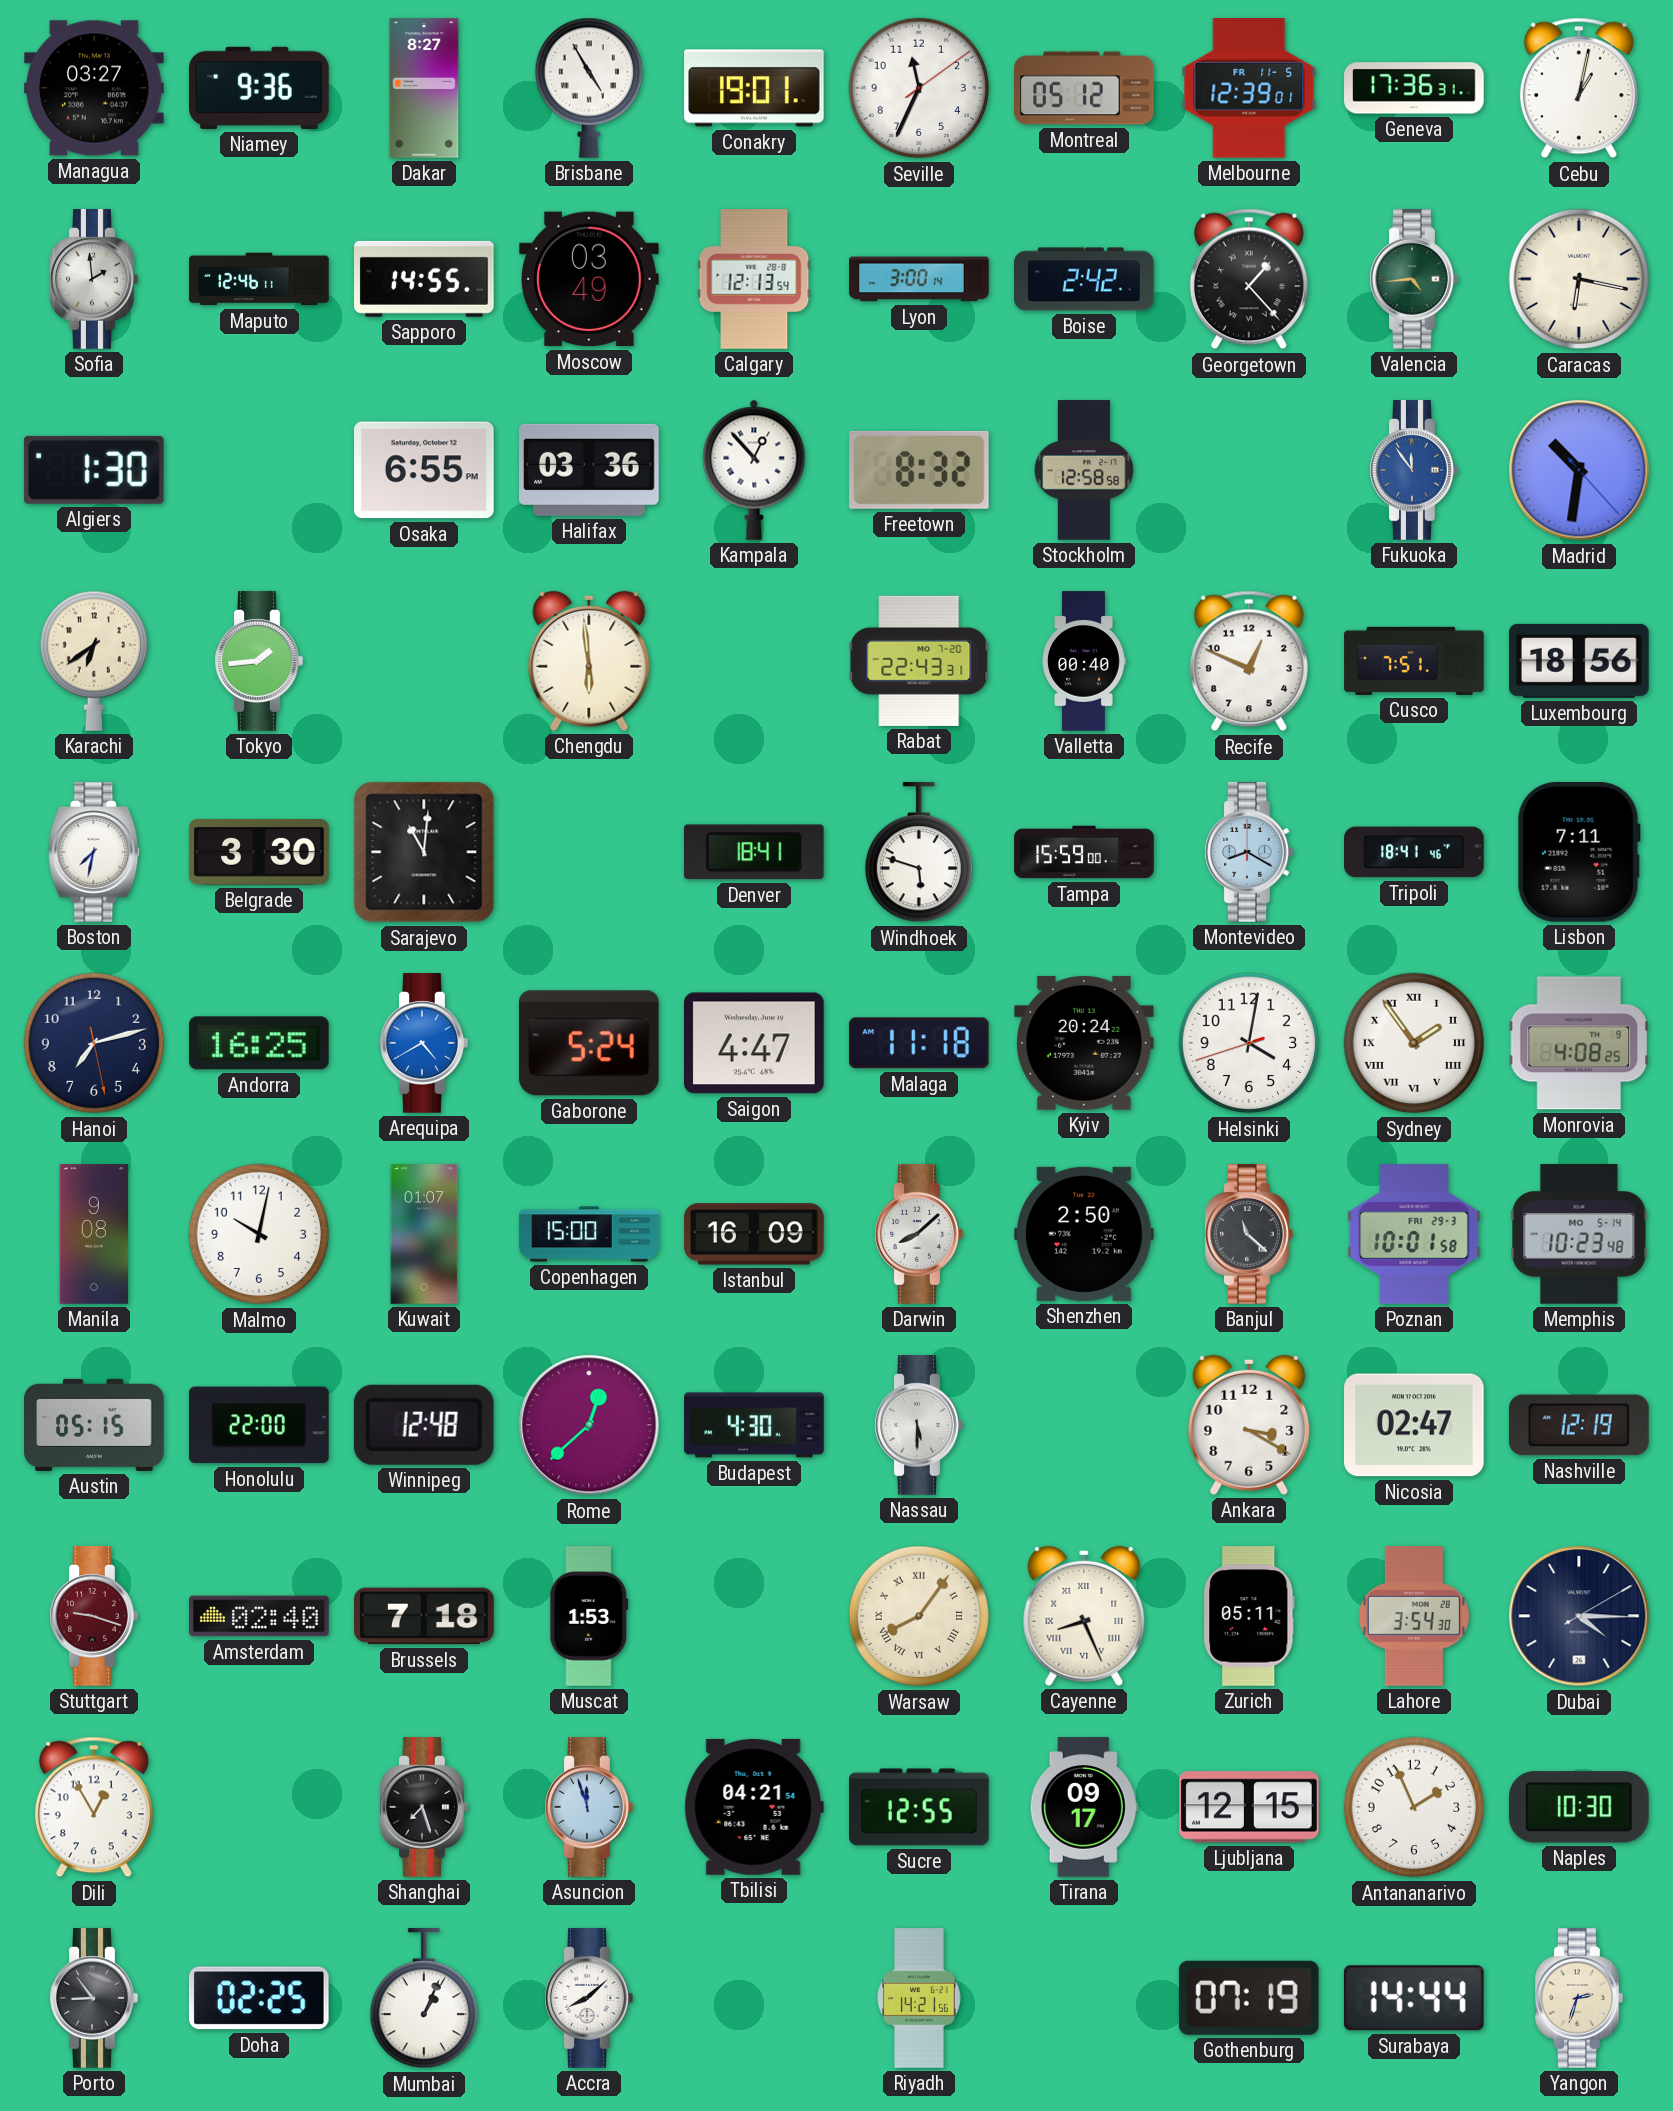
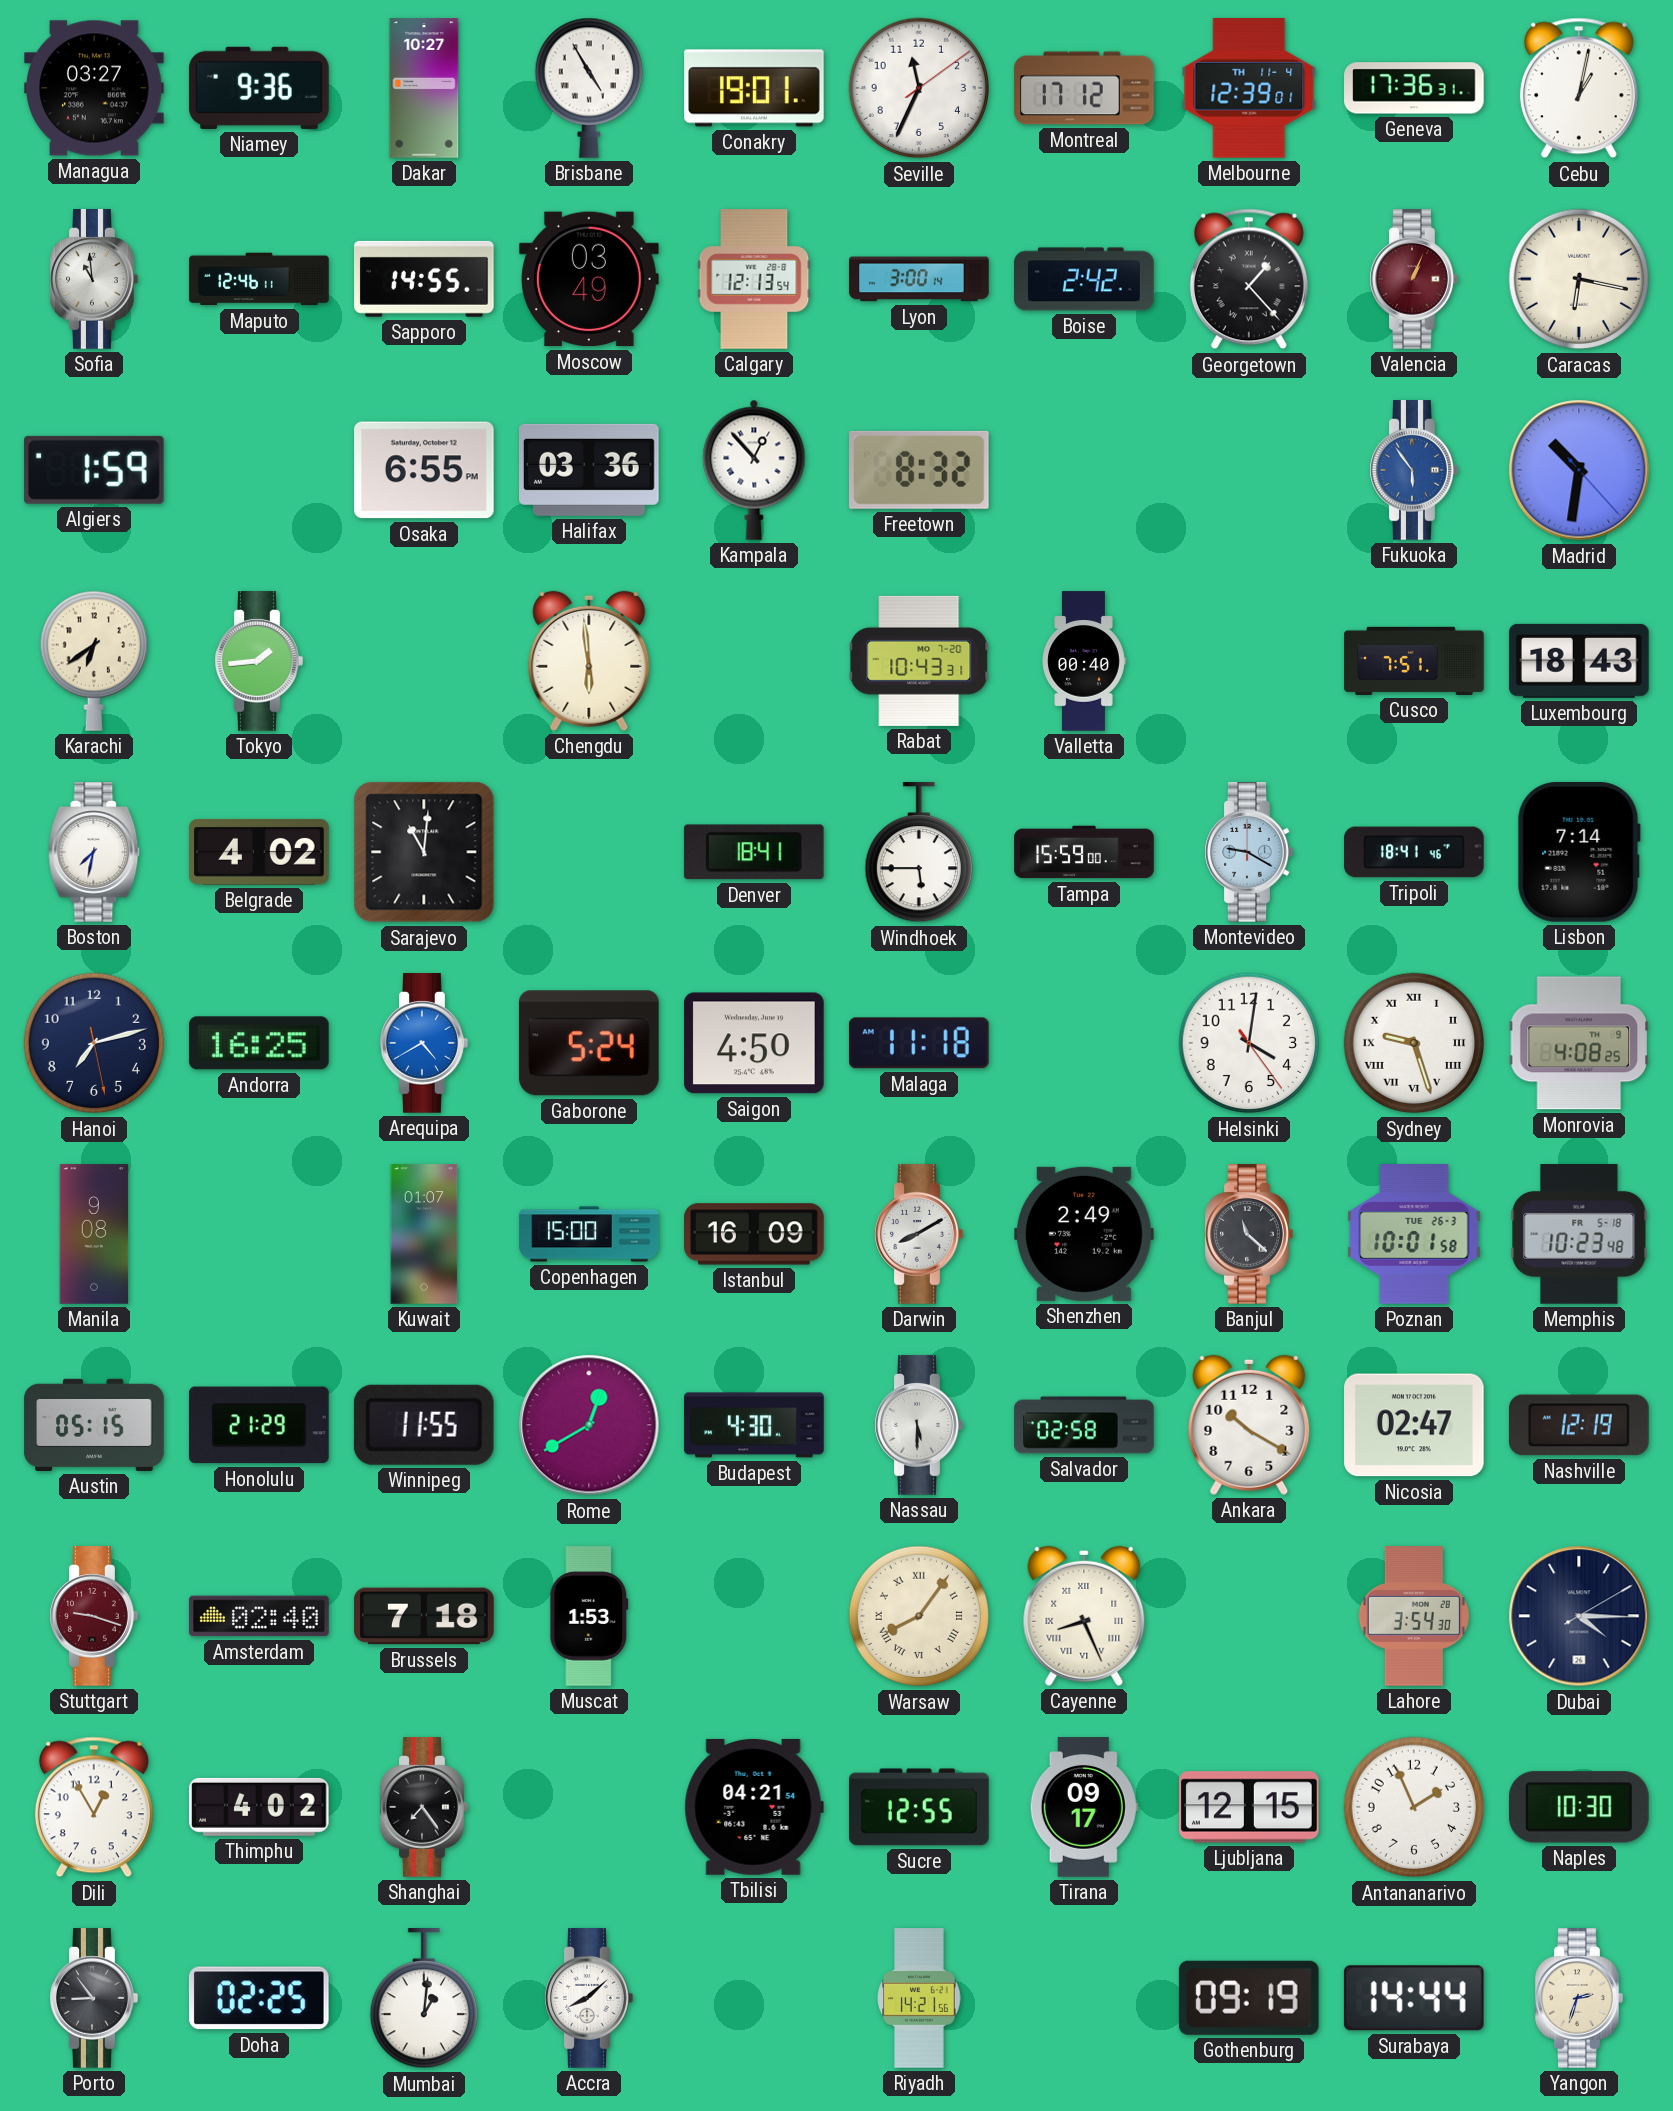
Dakar: 8:27 -> 10:27
Montreal: 05:12 -> 17:12
Melbourne date: FR 11-5 -> TH 11-4
Sofia: 1:59 -> 10:59
Valencia: 4:44 -> 1:04
Valencia dial: green -> burgundy
Algiers: 1:30 -> 1:59
Stockholm: 12:58 -> none
Fukuoka: 11:54 -> 5:54
Rabat: 22:43 -> 10:43
Recife: 12:49 -> none
Luxembourg: 18:56 -> 18:43
Belgrade: 3:30 -> 4:02
Windhoek: 5:48 -> 5:45
Montevideo: 8:20 -> 9:20
Lisbon: 7:11 -> 7:14
Saigon: 4:47 -> 4:50
Kyiv: 20:24 -> none
Helsinki: 4:01:42 -> 4:01:24
Sydney: 1:54 -> 9:27
Malmo: 10:02 -> none
Darwin: 8:08 -> 8:10
Shenzhen: 2:50 -> 2:49
Poznan date: FRI 29-3 -> TUE 26-3
Memphis date: MO 5-14 -> FR 5-18
Honolulu: 22:00 -> 21:29
Winnipeg: 12:48 -> 11:55
Rome: 12:38 -> 12:40
Salvador: none -> 02:58
Ankara: 3:20 -> 10:20
Zurich: 05:11 -> none
Thimphu: none -> 4:02
Shanghai: 7:27 -> 7:24
Asuncion: 11:57 -> none
Mumbai: 1:04 -> 1:01
Gothenburg: 07:19 -> 09:19
